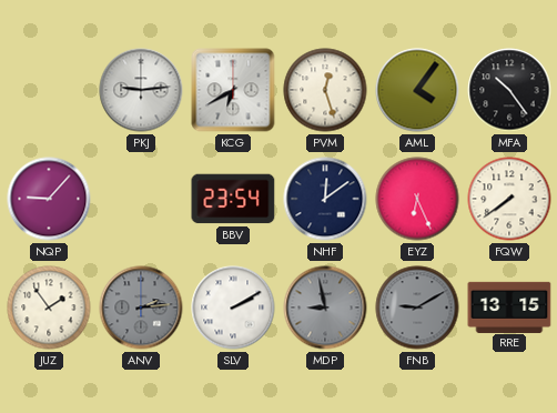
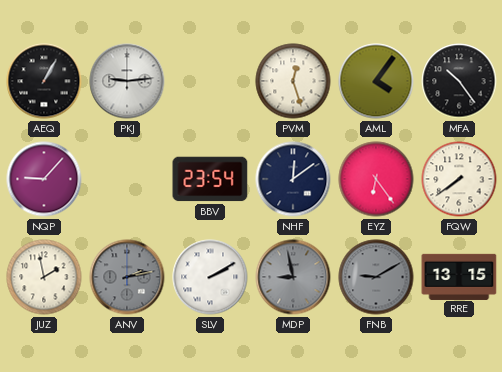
AEQ: none -> 1:05
KCG: 6:40 -> none
EYZ: 6:26 -> 6:24
JUZ: 1:54 -> 1:58
ANV: 2:14 -> 2:13
